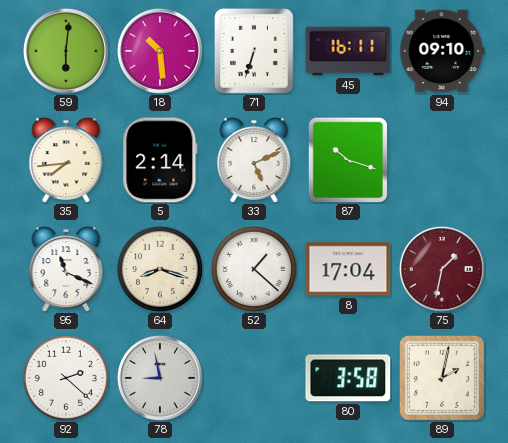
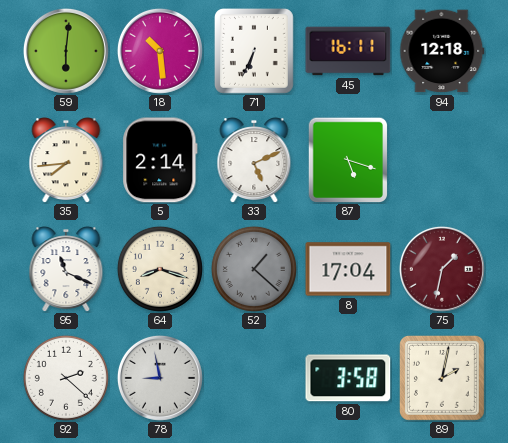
71: 6:33 -> 6:34
94: 09:10 -> 12:18
87: 10:18 -> 5:18
52 dial: white -> grey
